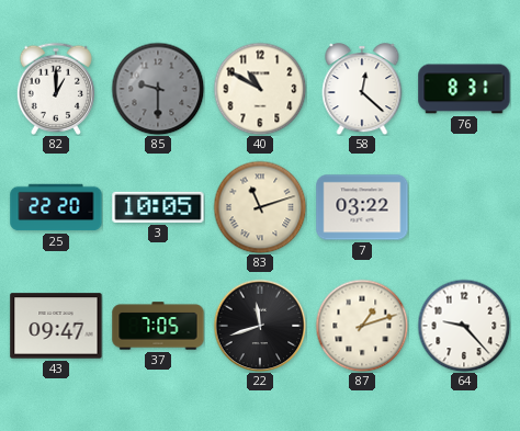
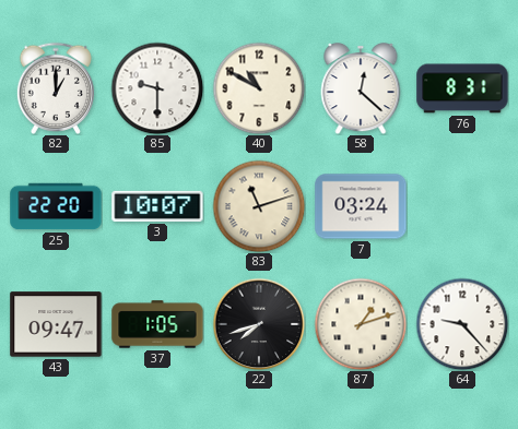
85 dial: grey -> white
3: 10:05 -> 10:07
7: 03:22 -> 03:24
37: 7:05 -> 1:05
22: 11:42 -> 7:42
